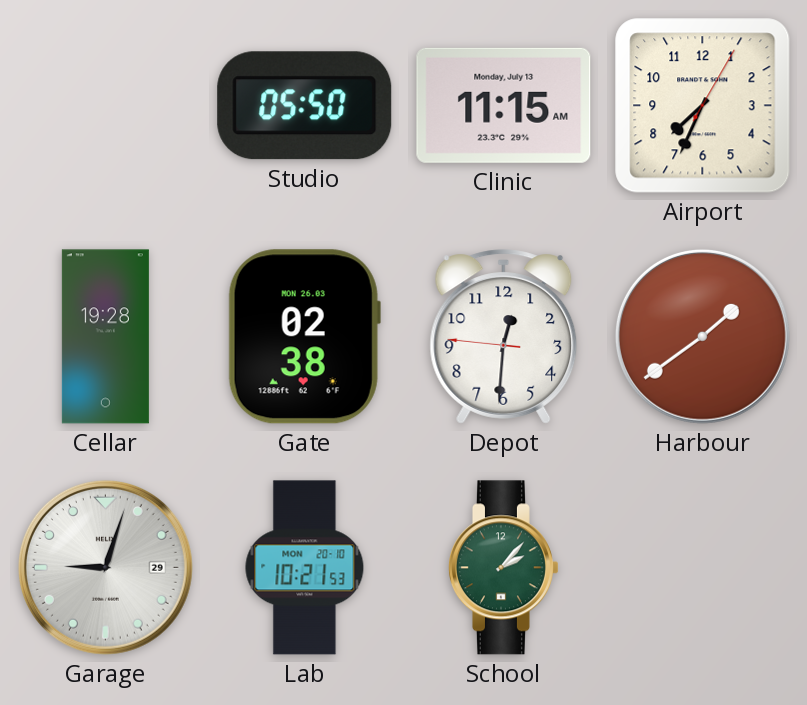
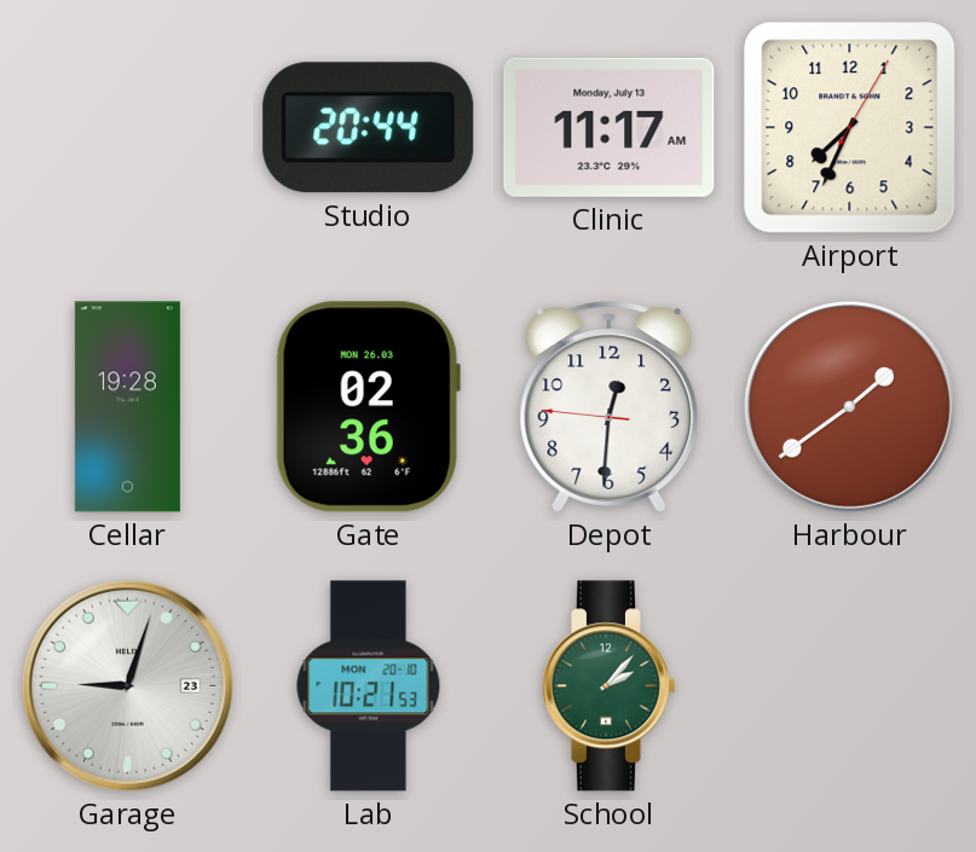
Studio: 05:50 -> 20:44
Clinic: 11:15 -> 11:17
Gate: 02:38 -> 02:36
Garage date: 29 -> 23
